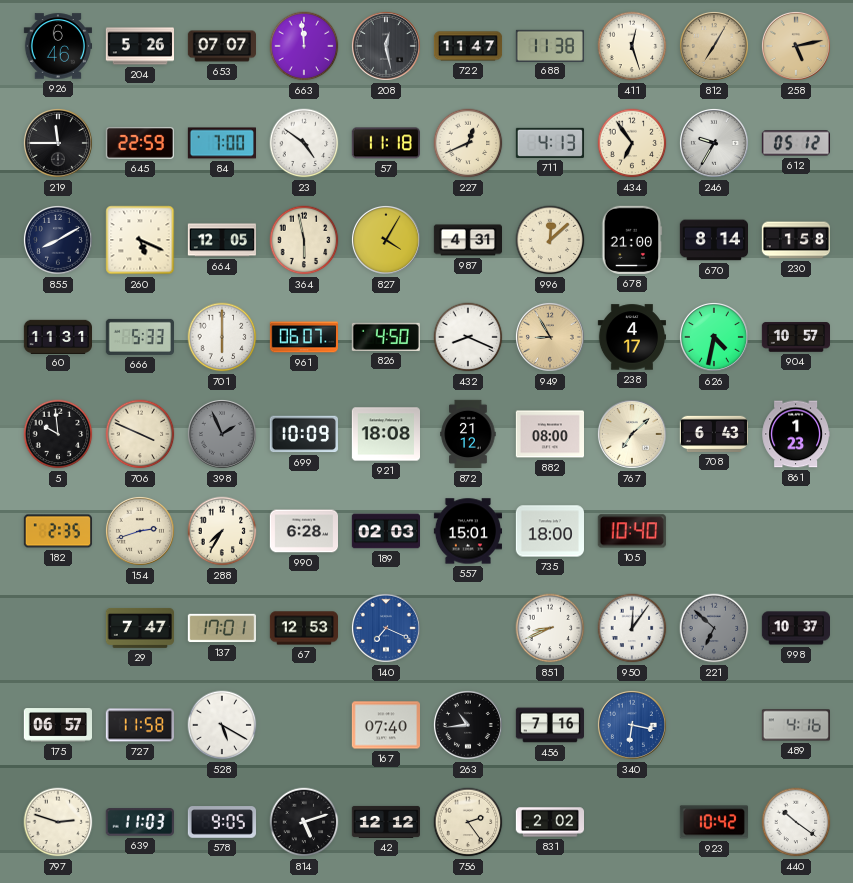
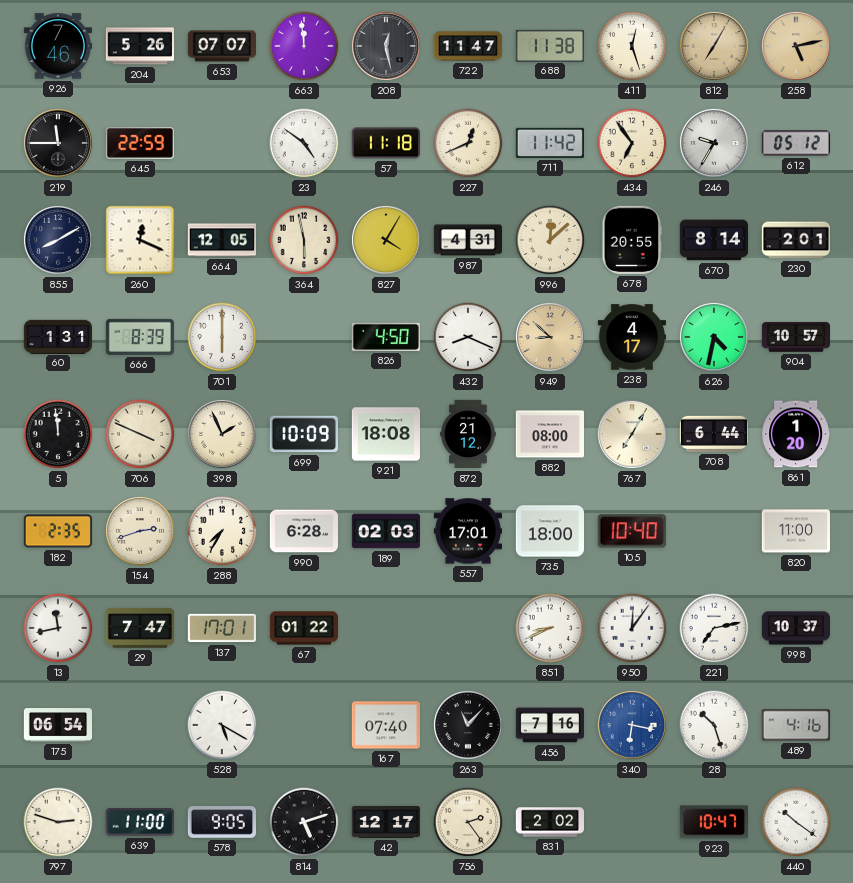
926: 6:46 -> 7:46
84: 7:00 -> none
711: 4:13 -> 11:42
260: 5:19 -> 12:19
678: 21:00 -> 20:55
230: 1:58 -> 2:01
60: 11:31 -> 1:31
666: 5:33 -> 8:39
961: 06:07 -> none
949: 8:55 -> 8:52
5: 9:59 -> 11:59
398 dial: grey -> cream
767: 7:08 -> 7:05
708: 6:43 -> 6:44
861: 1:23 -> 1:20
557: 15:01 -> 17:01
820: none -> 11:00
13: none -> 11:43
67: 12:53 -> 01:22
140: 7:19 -> none
221: 6:52 -> 7:13
221 dial: grey -> white
175: 06:57 -> 06:54
727: 11:58 -> none
263: 10:44 -> 11:07
28: none -> 10:27
639: 11:03 -> 11:00
42: 12:12 -> 12:17
923: 10:42 -> 10:47
